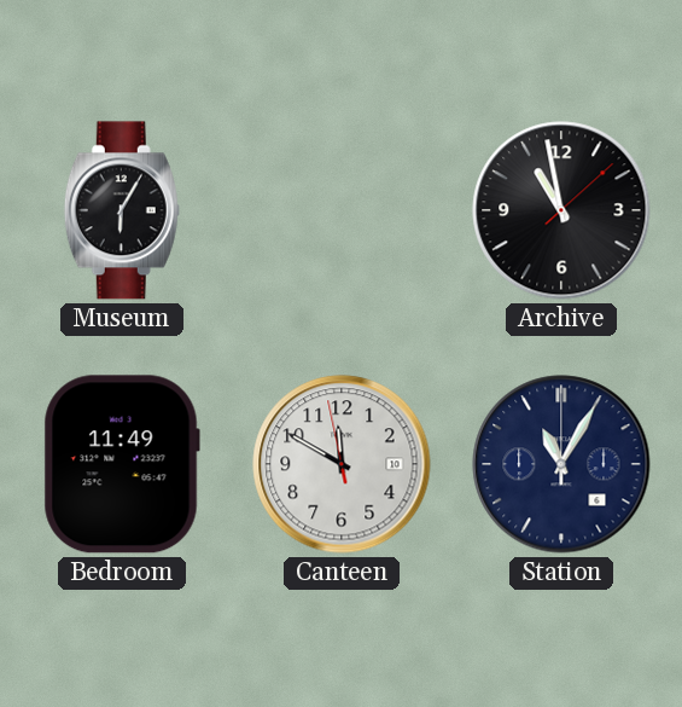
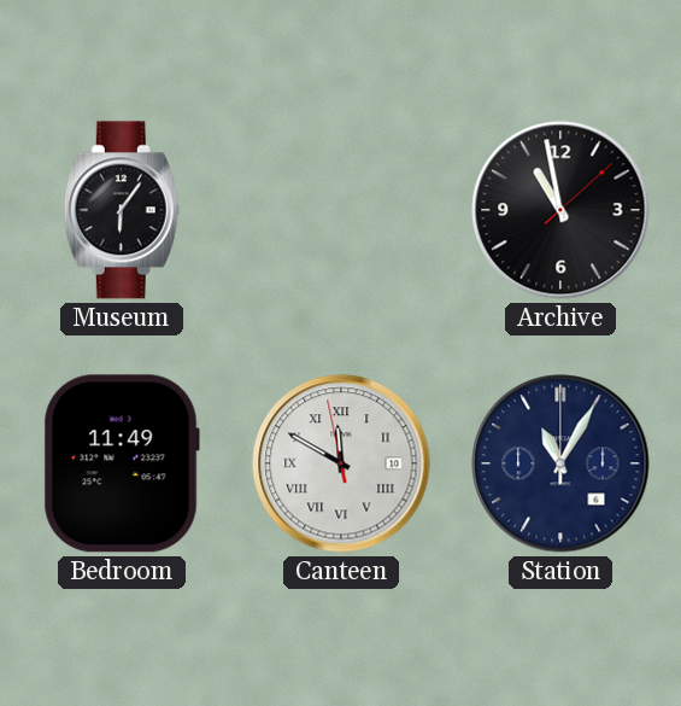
Museum: 6:05 -> 6:06
Canteen numerals: Arabic -> Roman
